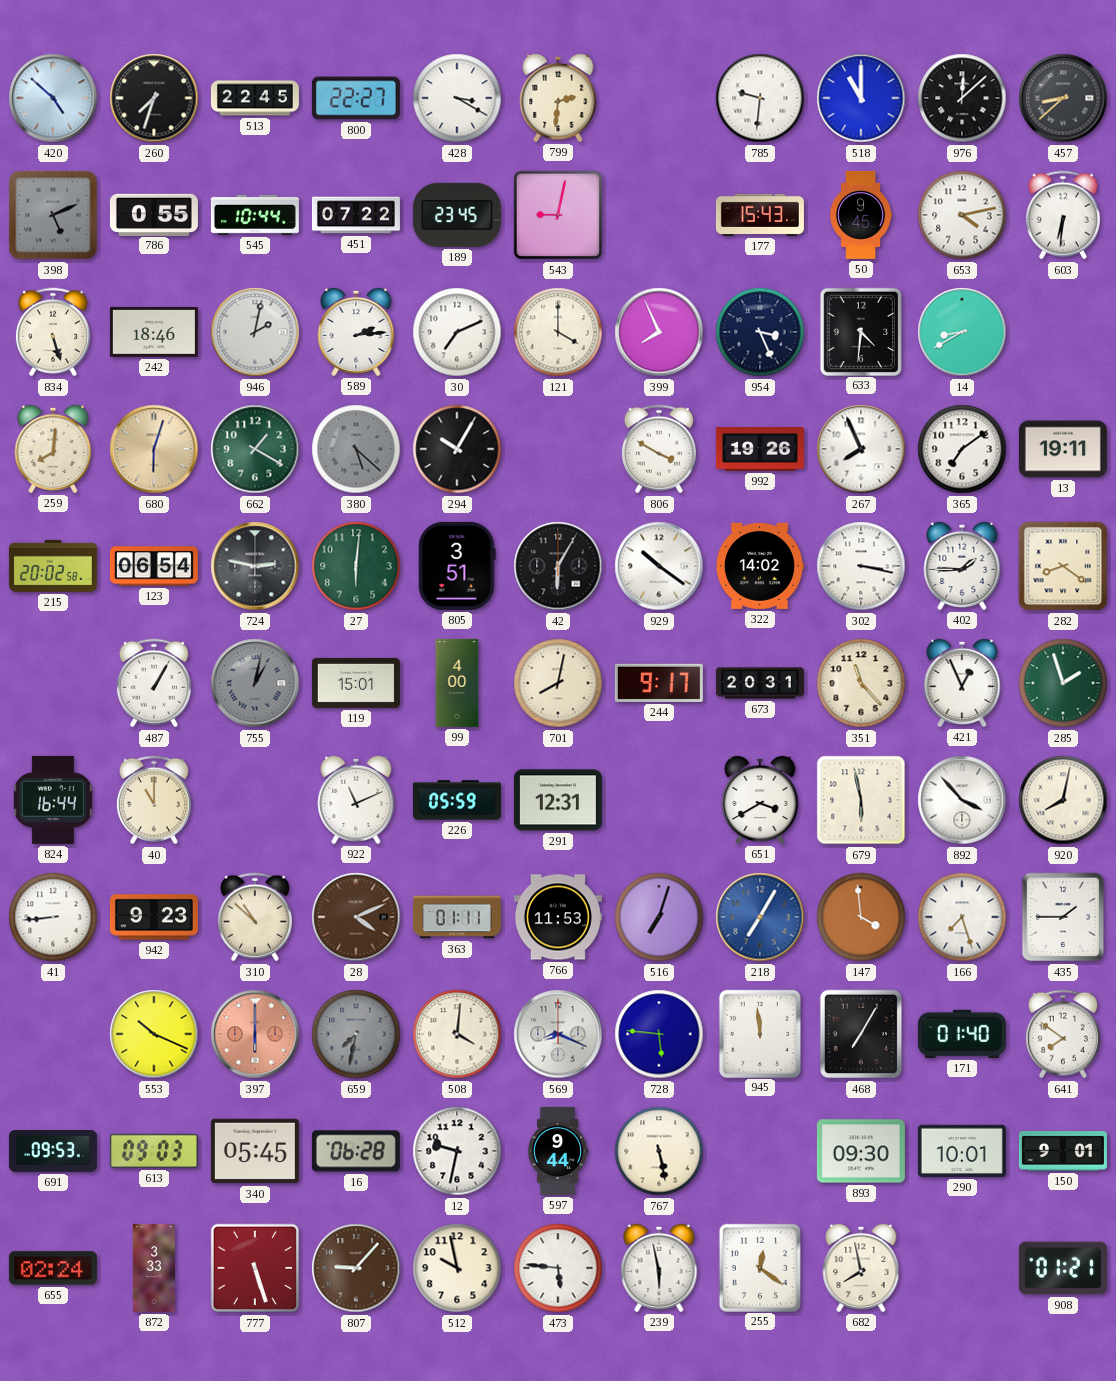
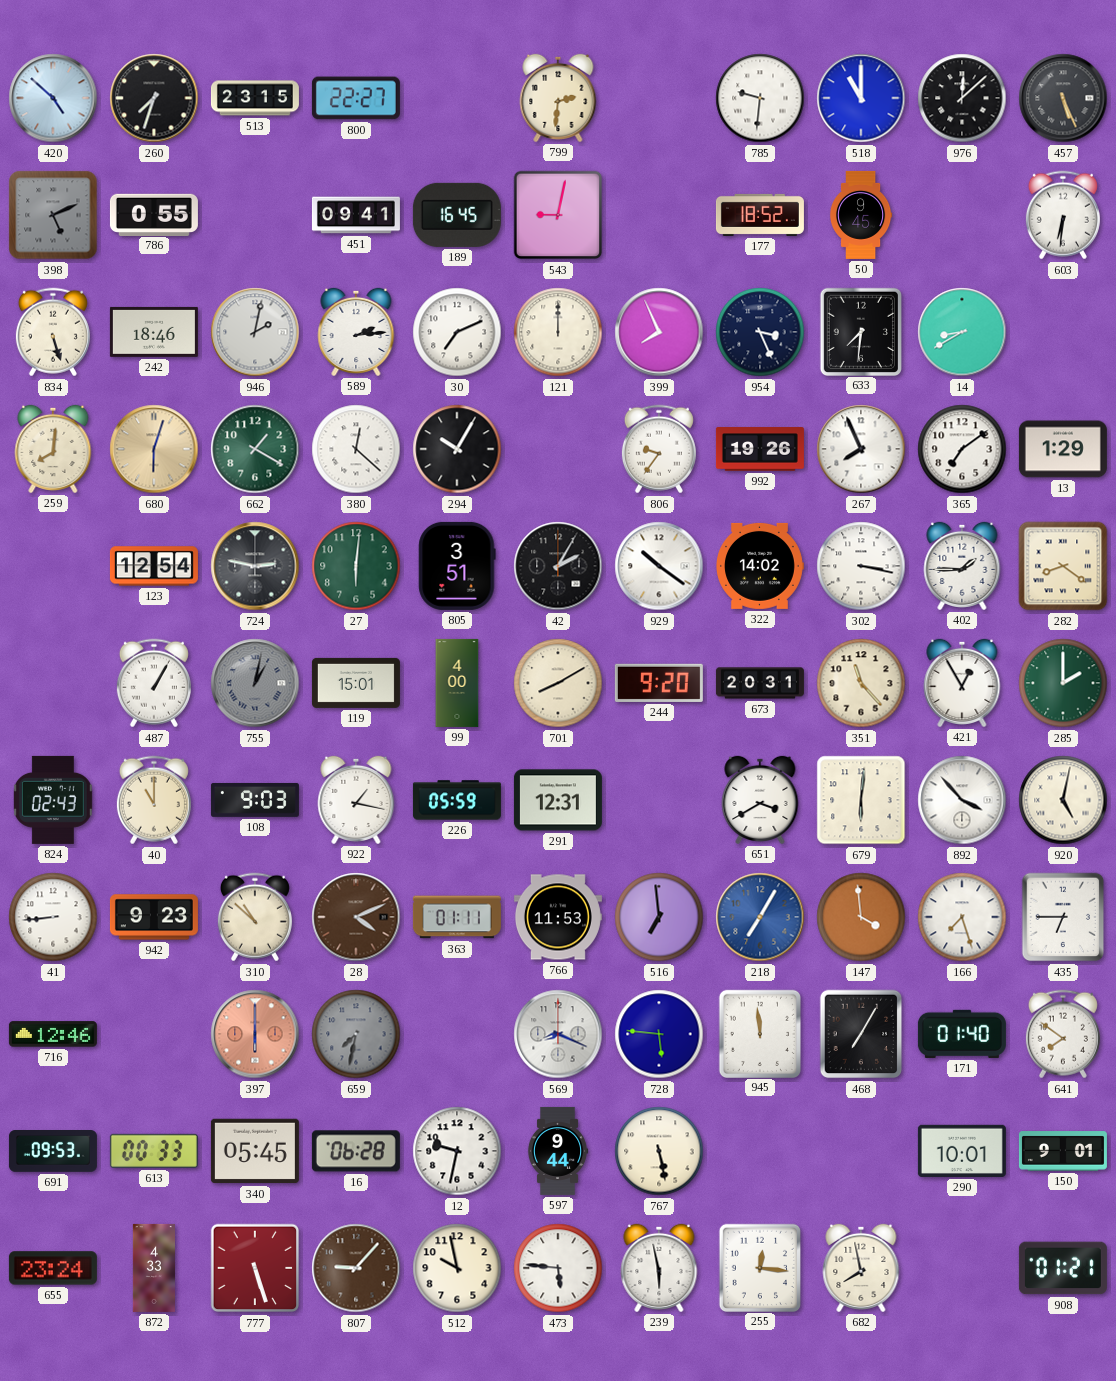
513: 22:45 -> 23:15
428: 3:20 -> none
457: 8:38 -> 5:26
545: 10:44 -> none
451: 07:22 -> 09:41
189: 23:45 -> 16:45
177: 15:43 -> 18:52
653: 4:13 -> none
121: 4:00 -> 12:00
633: 4:31 -> 7:31
380: 5:22 -> 12:22
380 dial: grey -> white
806: 3:50 -> 9:36
13: 19:11 -> 1:29
215: 20:02 -> none
123: 06:54 -> 12:54
42: 6:05 -> 2:05
701: 8:02 -> 8:10
244: 9:17 -> 9:20
421: 12:56 -> 12:55
285: 1:57 -> 2:00
824: 16:44 -> 02:43
108: none -> 9:03
922: 11:11 -> 1:17
679: 5:58 -> 6:01
920: 8:02 -> 5:02
516: 7:03 -> 6:59
435: 1:45 -> 6:45
716: none -> 12:46
553: 10:19 -> none
508: 4:01 -> none
613: 09:03 -> 00:33
893: 09:30 -> none
655: 02:24 -> 23:24
872: 3:33 -> 4:33
255: 12:21 -> 12:16
